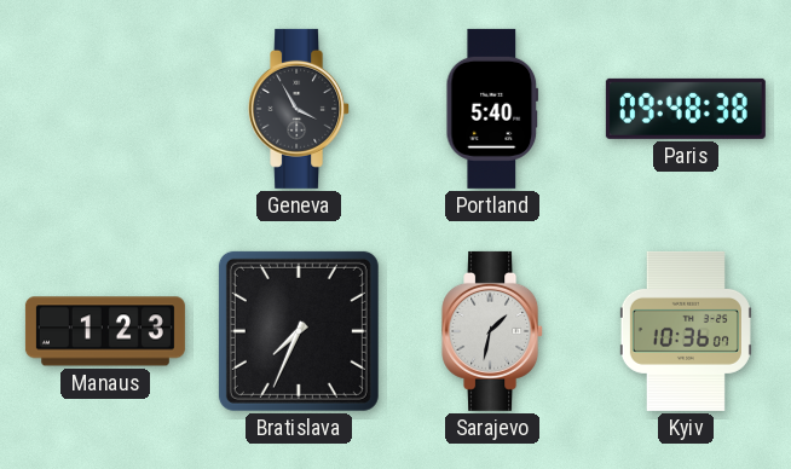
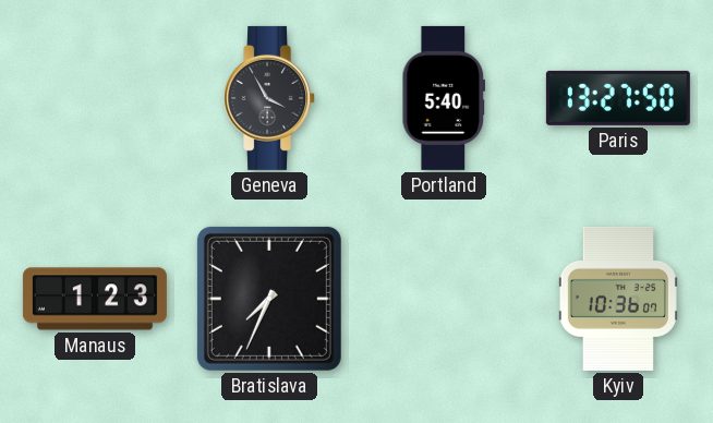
Paris: 09:48 -> 13:27
Sarajevo: 1:32 -> none
